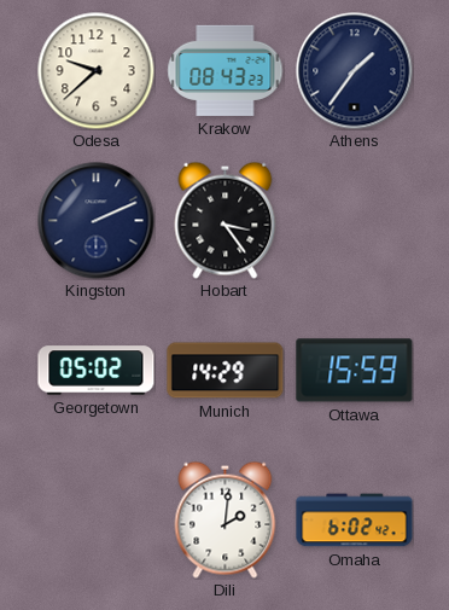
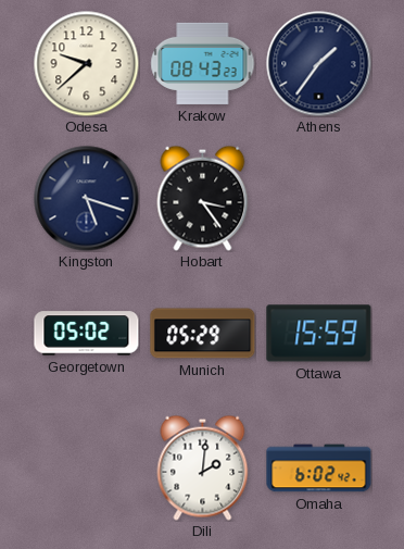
Kingston: 2:11 -> 5:18
Munich: 14:29 -> 05:29
